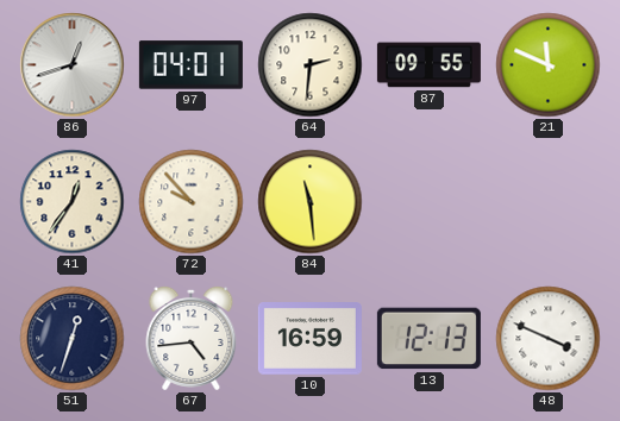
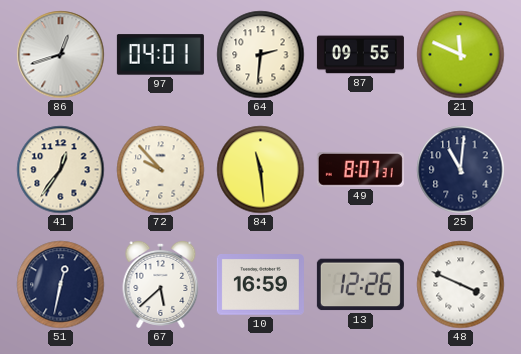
49: none -> 8:07
25: none -> 11:01
51: 12:33 -> 12:32
67: 4:44 -> 5:38
13: 12:13 -> 12:26
